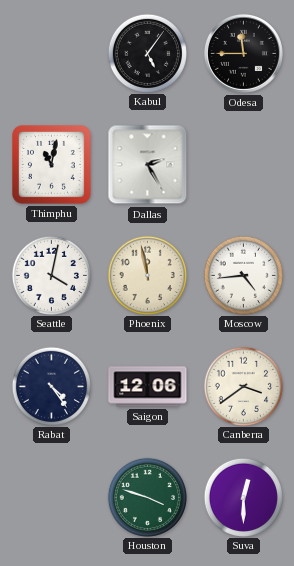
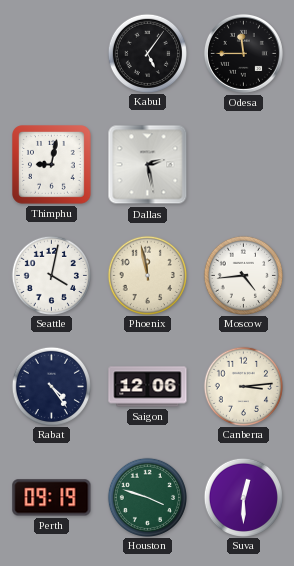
Thimphu: 11:02 -> 9:02
Dallas: 2:25 -> 2:28
Canberra: 3:39 -> 3:14
Perth: none -> 09:19
